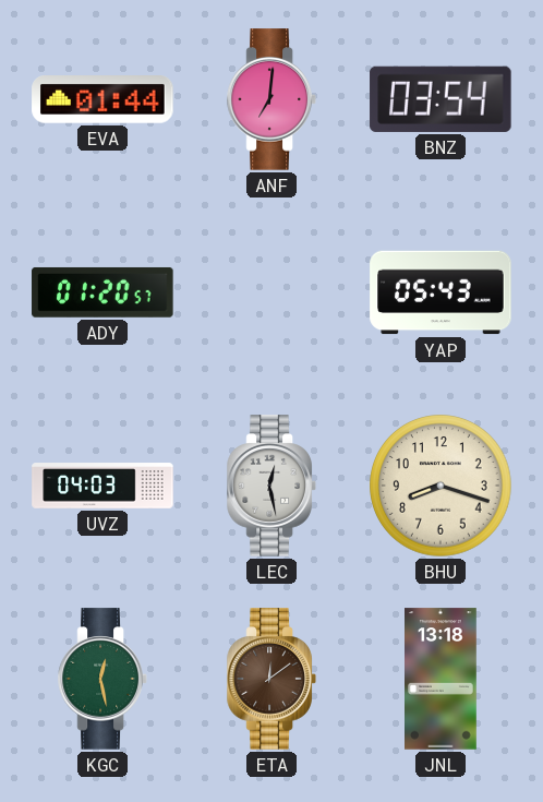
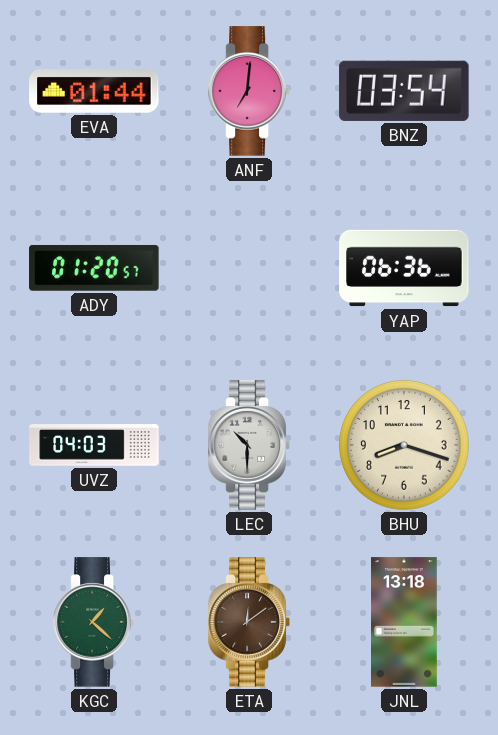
YAP: 05:43 -> 06:36
LEC: 12:28 -> 10:30
KGC: 12:28 -> 1:22
